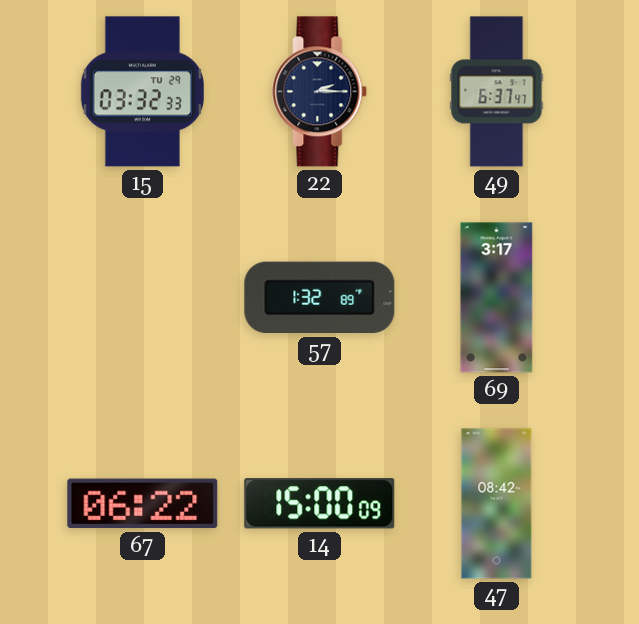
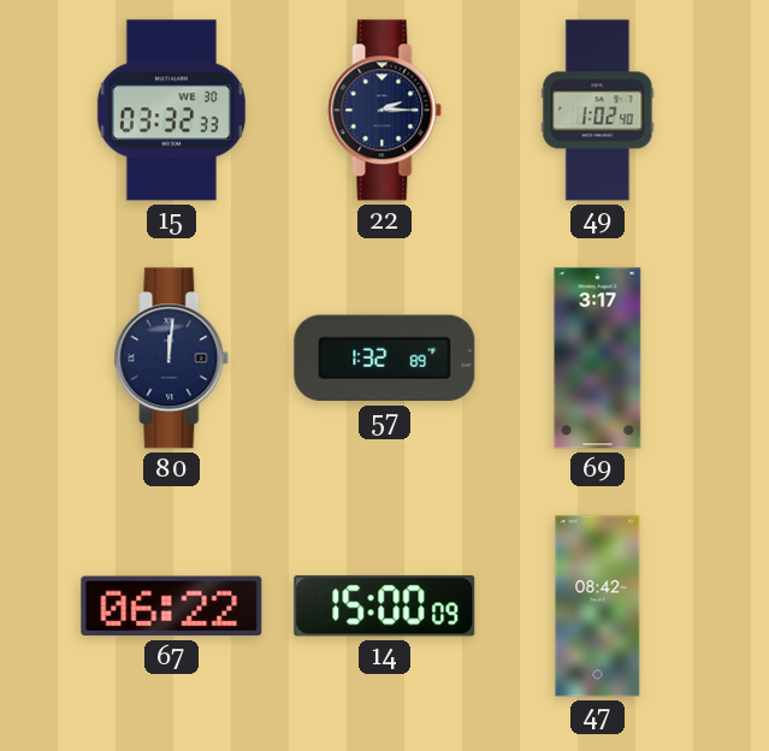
15 date: TU 29 -> WE 30
49: 6:37 -> 1:02
80: none -> 12:01
